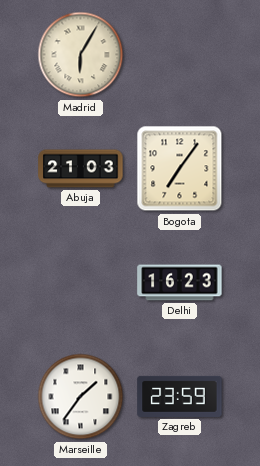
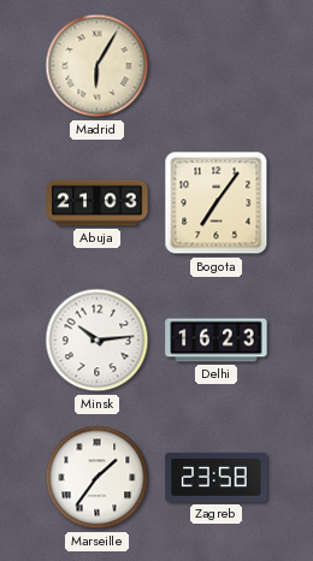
Minsk: none -> 10:14
Zagreb: 23:59 -> 23:58
